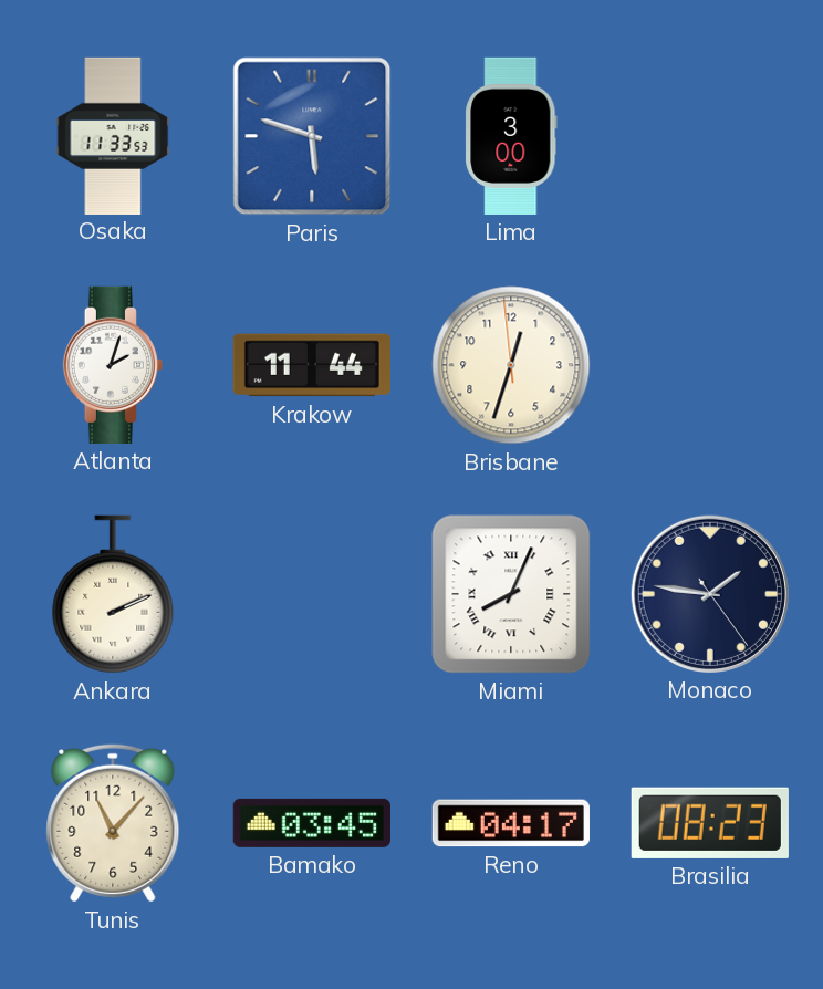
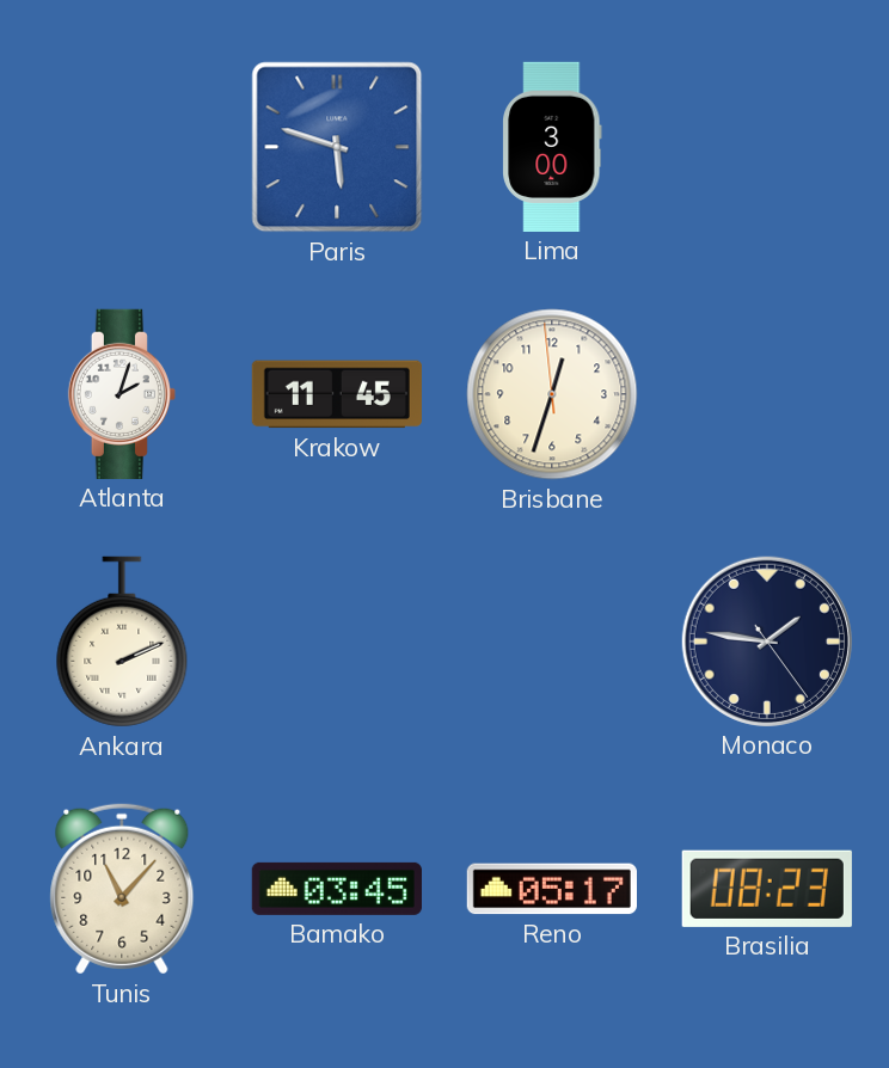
Osaka: 11:33 -> none
Krakow: 11:44 -> 11:45
Miami: 8:04 -> none
Reno: 04:17 -> 05:17
